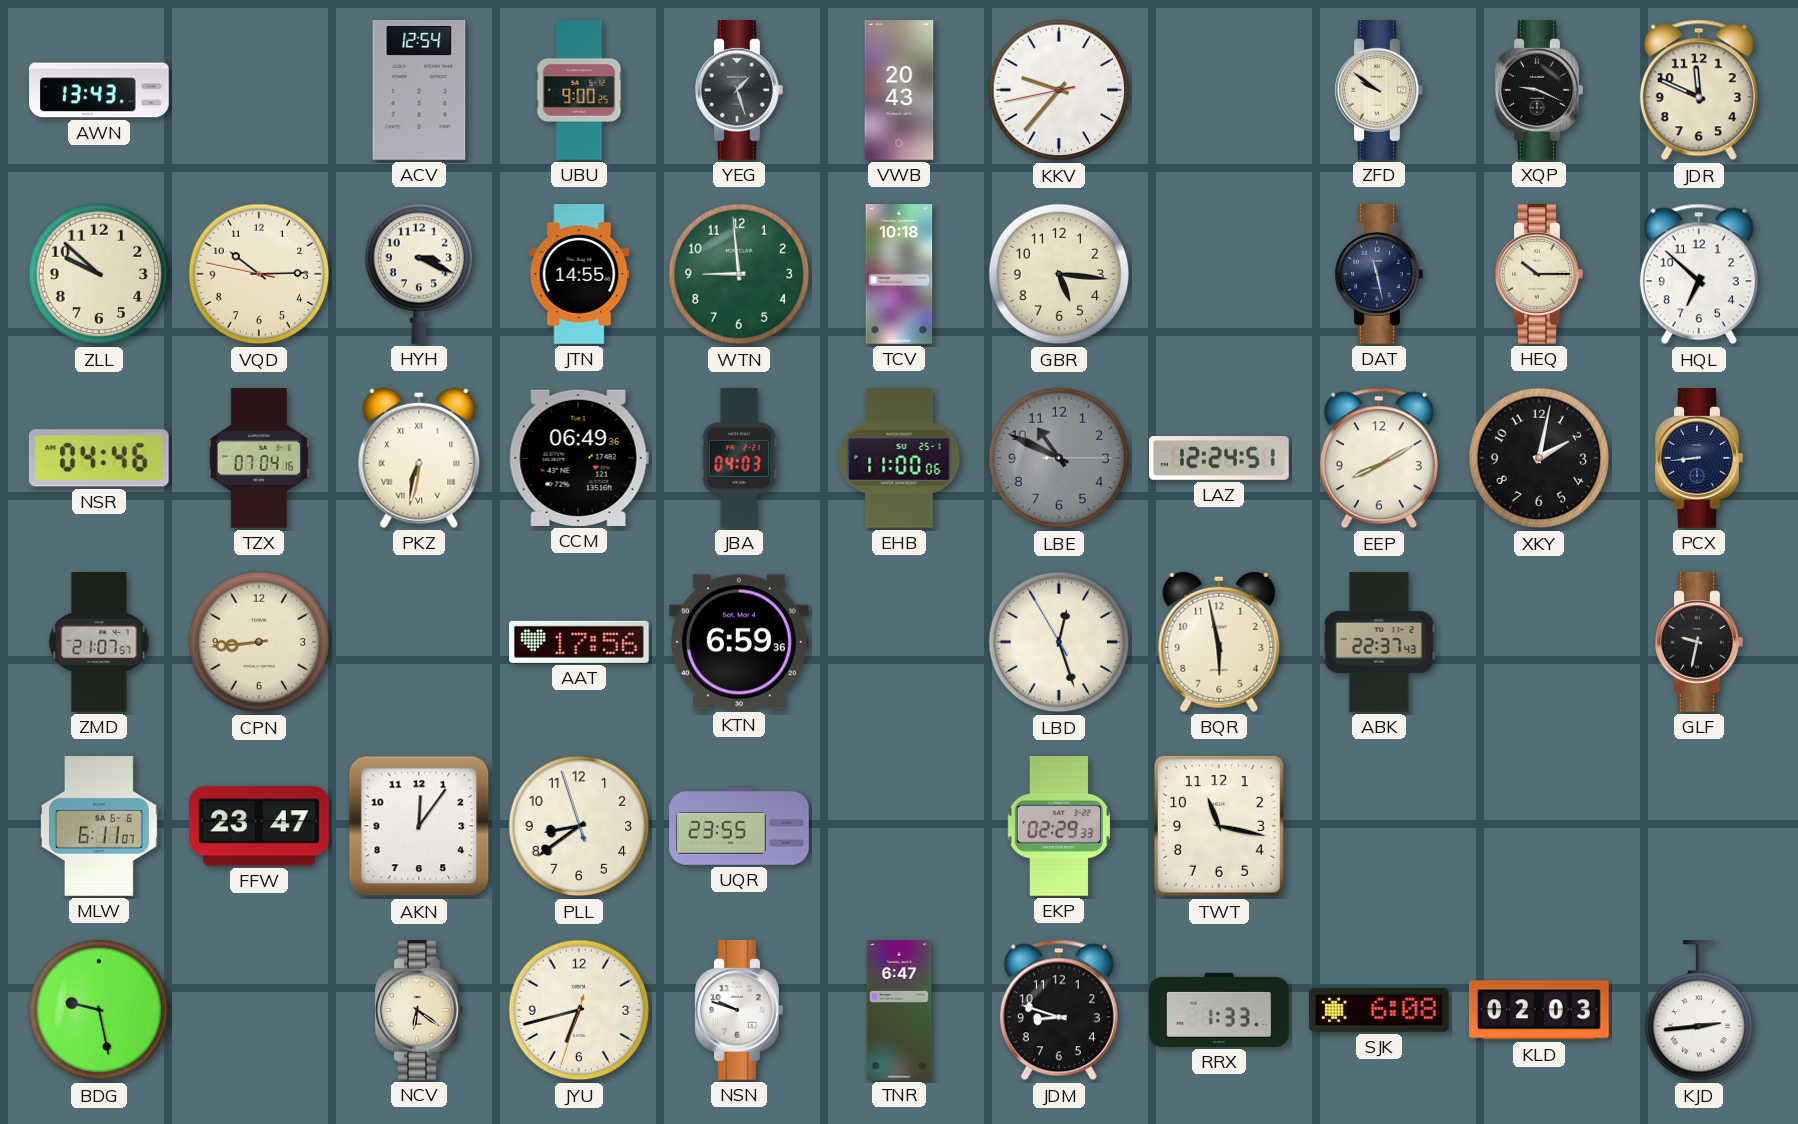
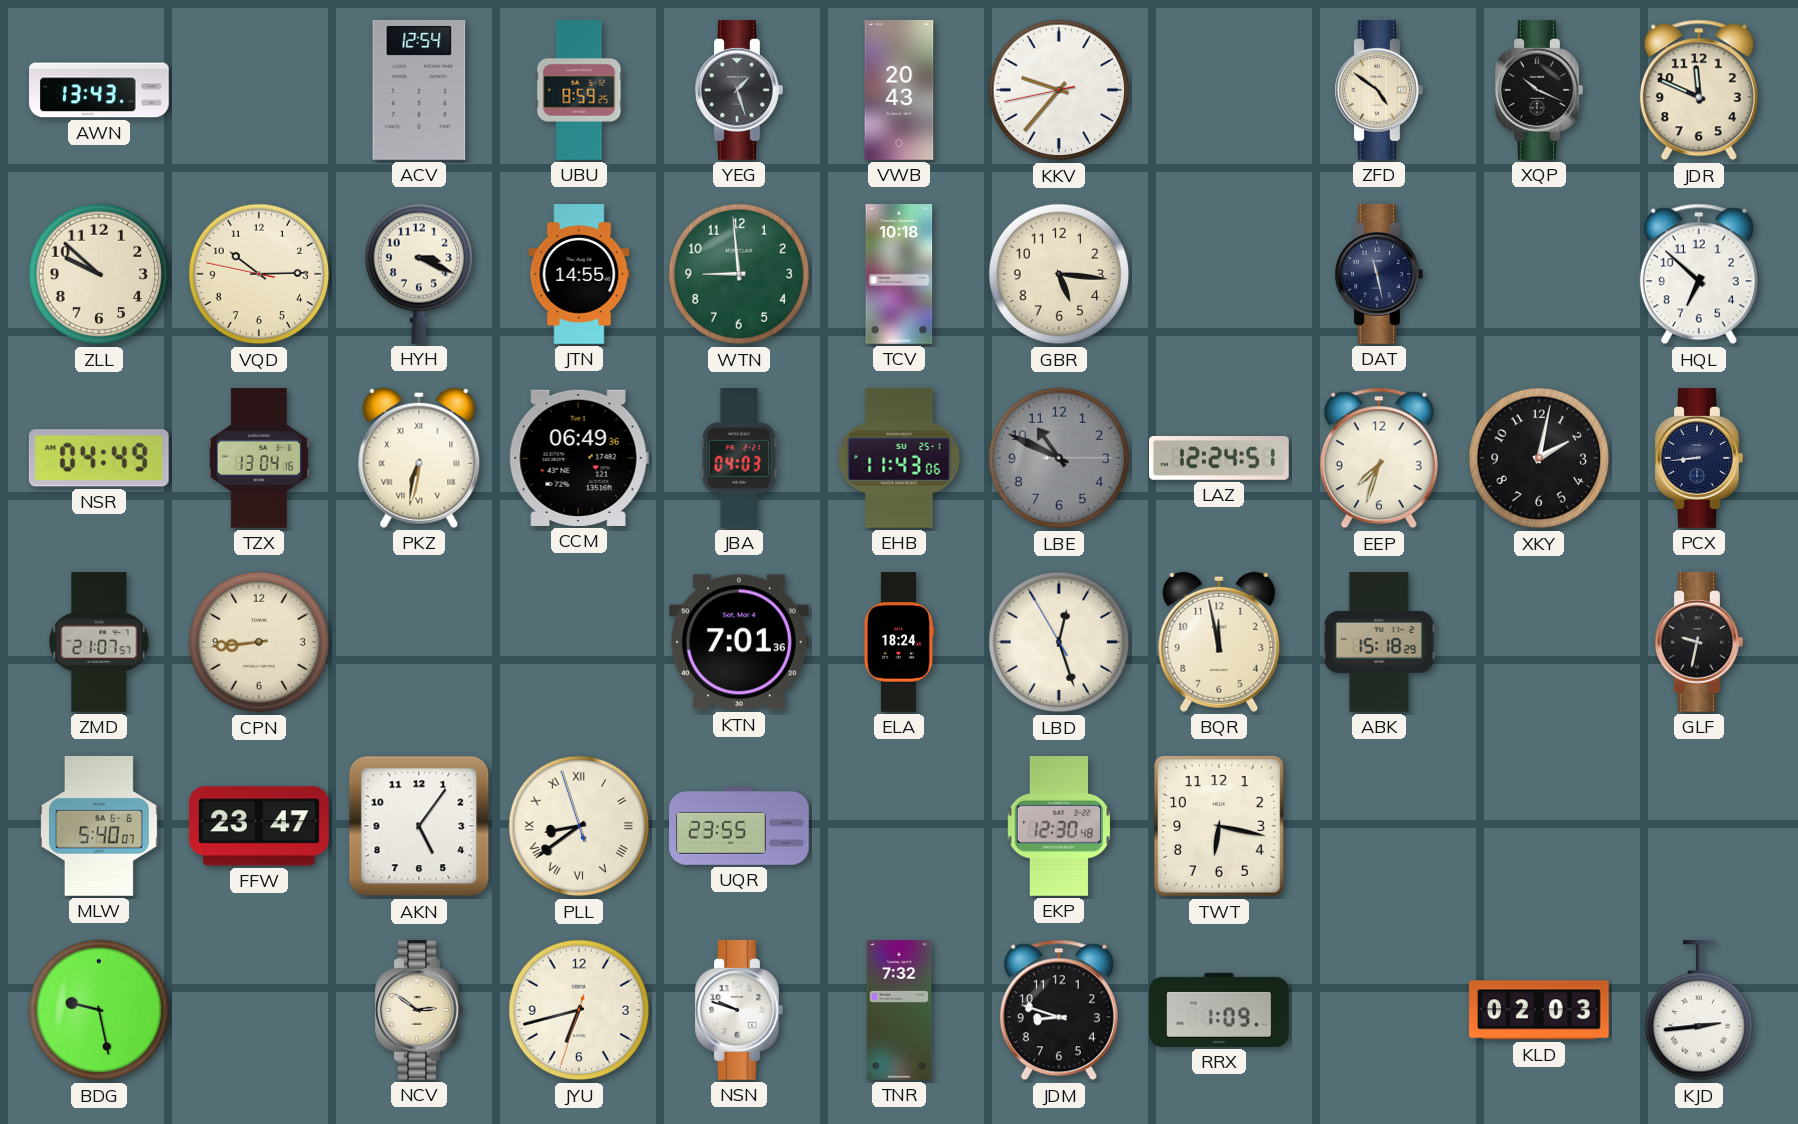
UBU: 9:00 -> 8:59
ZFD: 9:51 -> 4:51
XQP: 9:19 -> 10:19
HEQ: 10:15 -> none
NSR: 04:46 -> 04:49
TZX: 07:04 -> 13:04
EHB: 11:00 -> 11:43
EEP: 8:10 -> 7:33
AAT: 17:56 -> none
KTN: 6:59 -> 7:01
ELA: none -> 18:24
BQR: 5:58 -> 11:58
ABK: 22:37 -> 15:18
MLW: 6:11 -> 5:40
AKN: 12:06 -> 5:06
PLL numerals: Arabic -> Roman
EKP: 02:29 -> 12:30
TWT: 11:17 -> 6:17
NCV: 6:21 -> 2:51
TNR: 6:47 -> 7:32
RRX: 1:33 -> 1:09
SJK: 6:08 -> none
